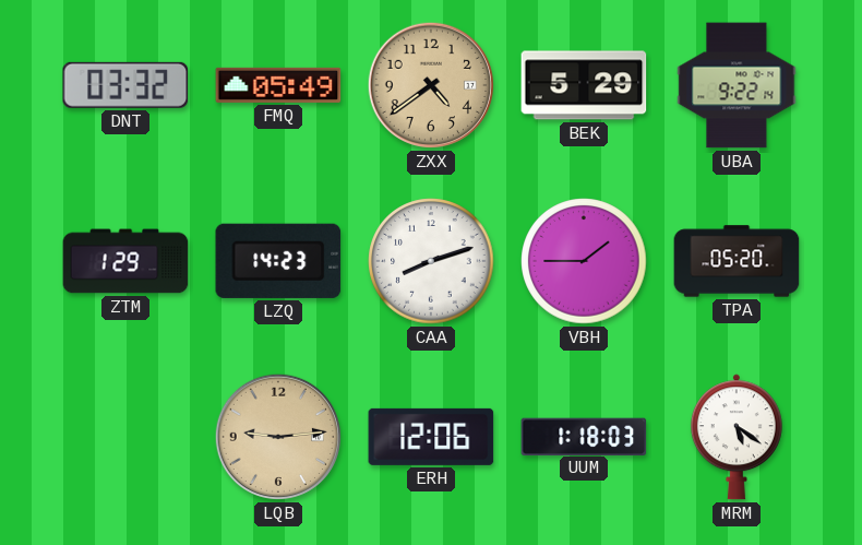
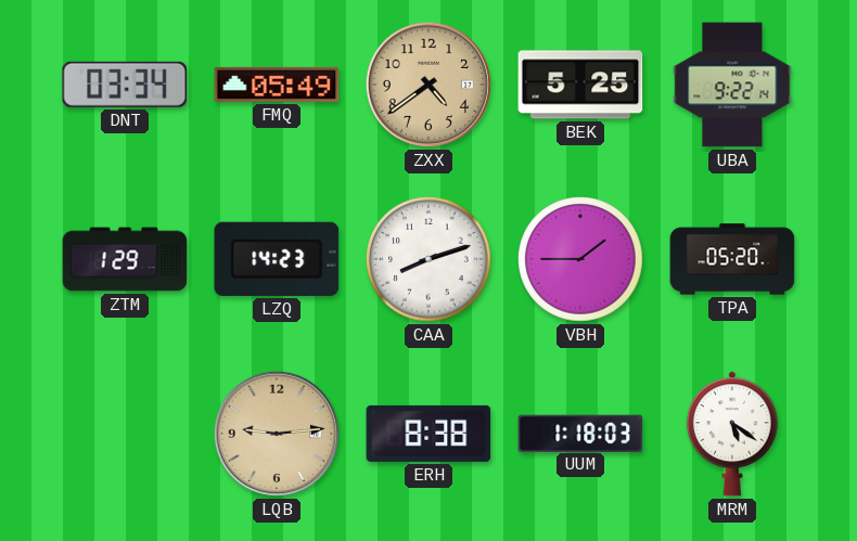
DNT: 03:32 -> 03:34
BEK: 5:29 -> 5:25
ERH: 12:06 -> 8:38
